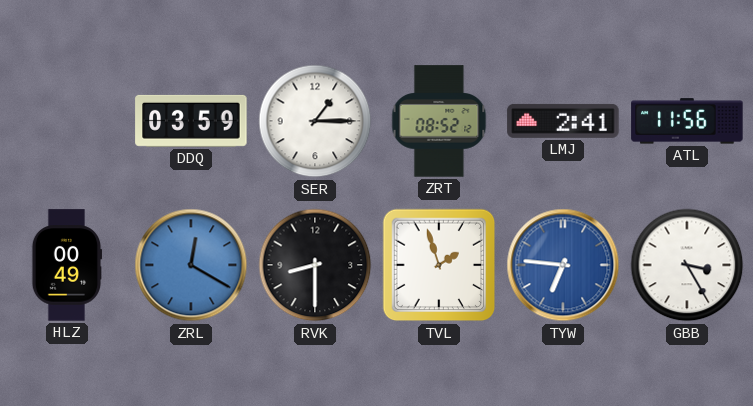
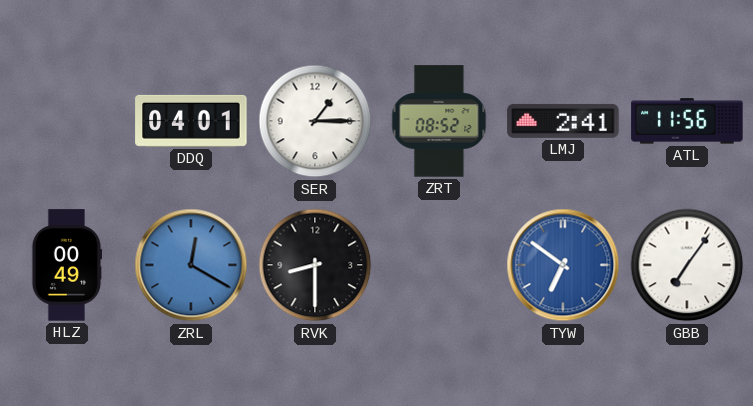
DDQ: 03:59 -> 04:01
TVL: 1:57 -> none
TYW: 6:46 -> 6:51
GBB: 3:25 -> 7:06
